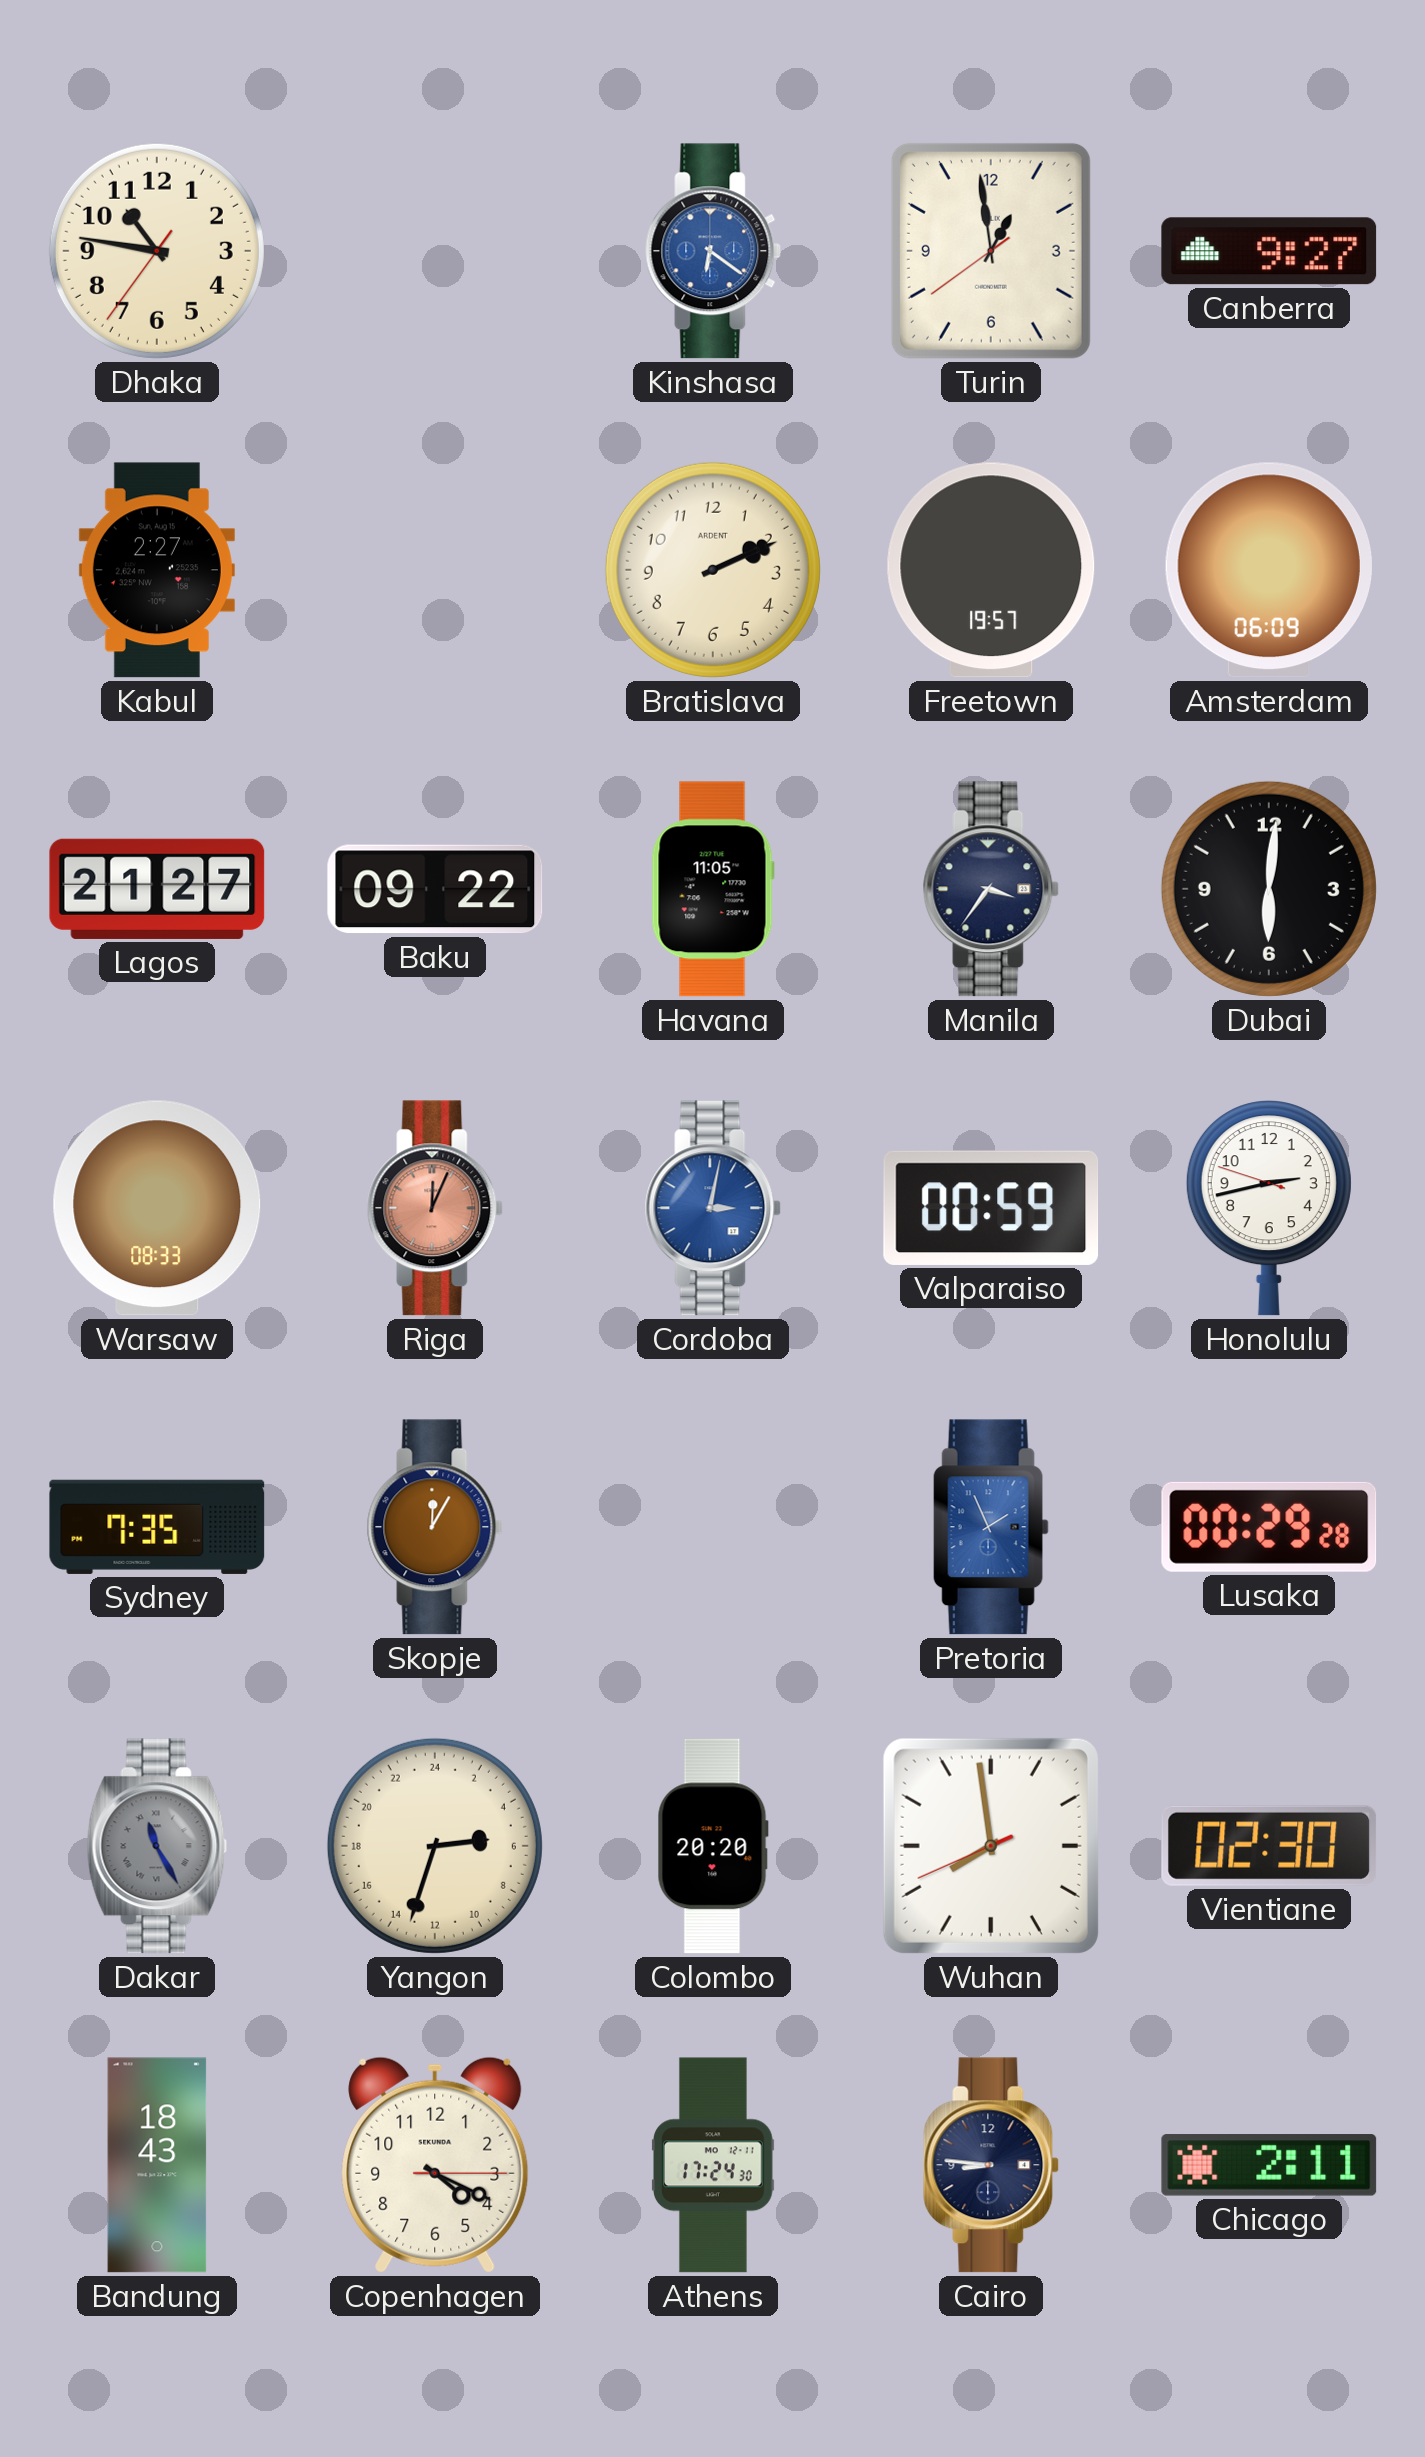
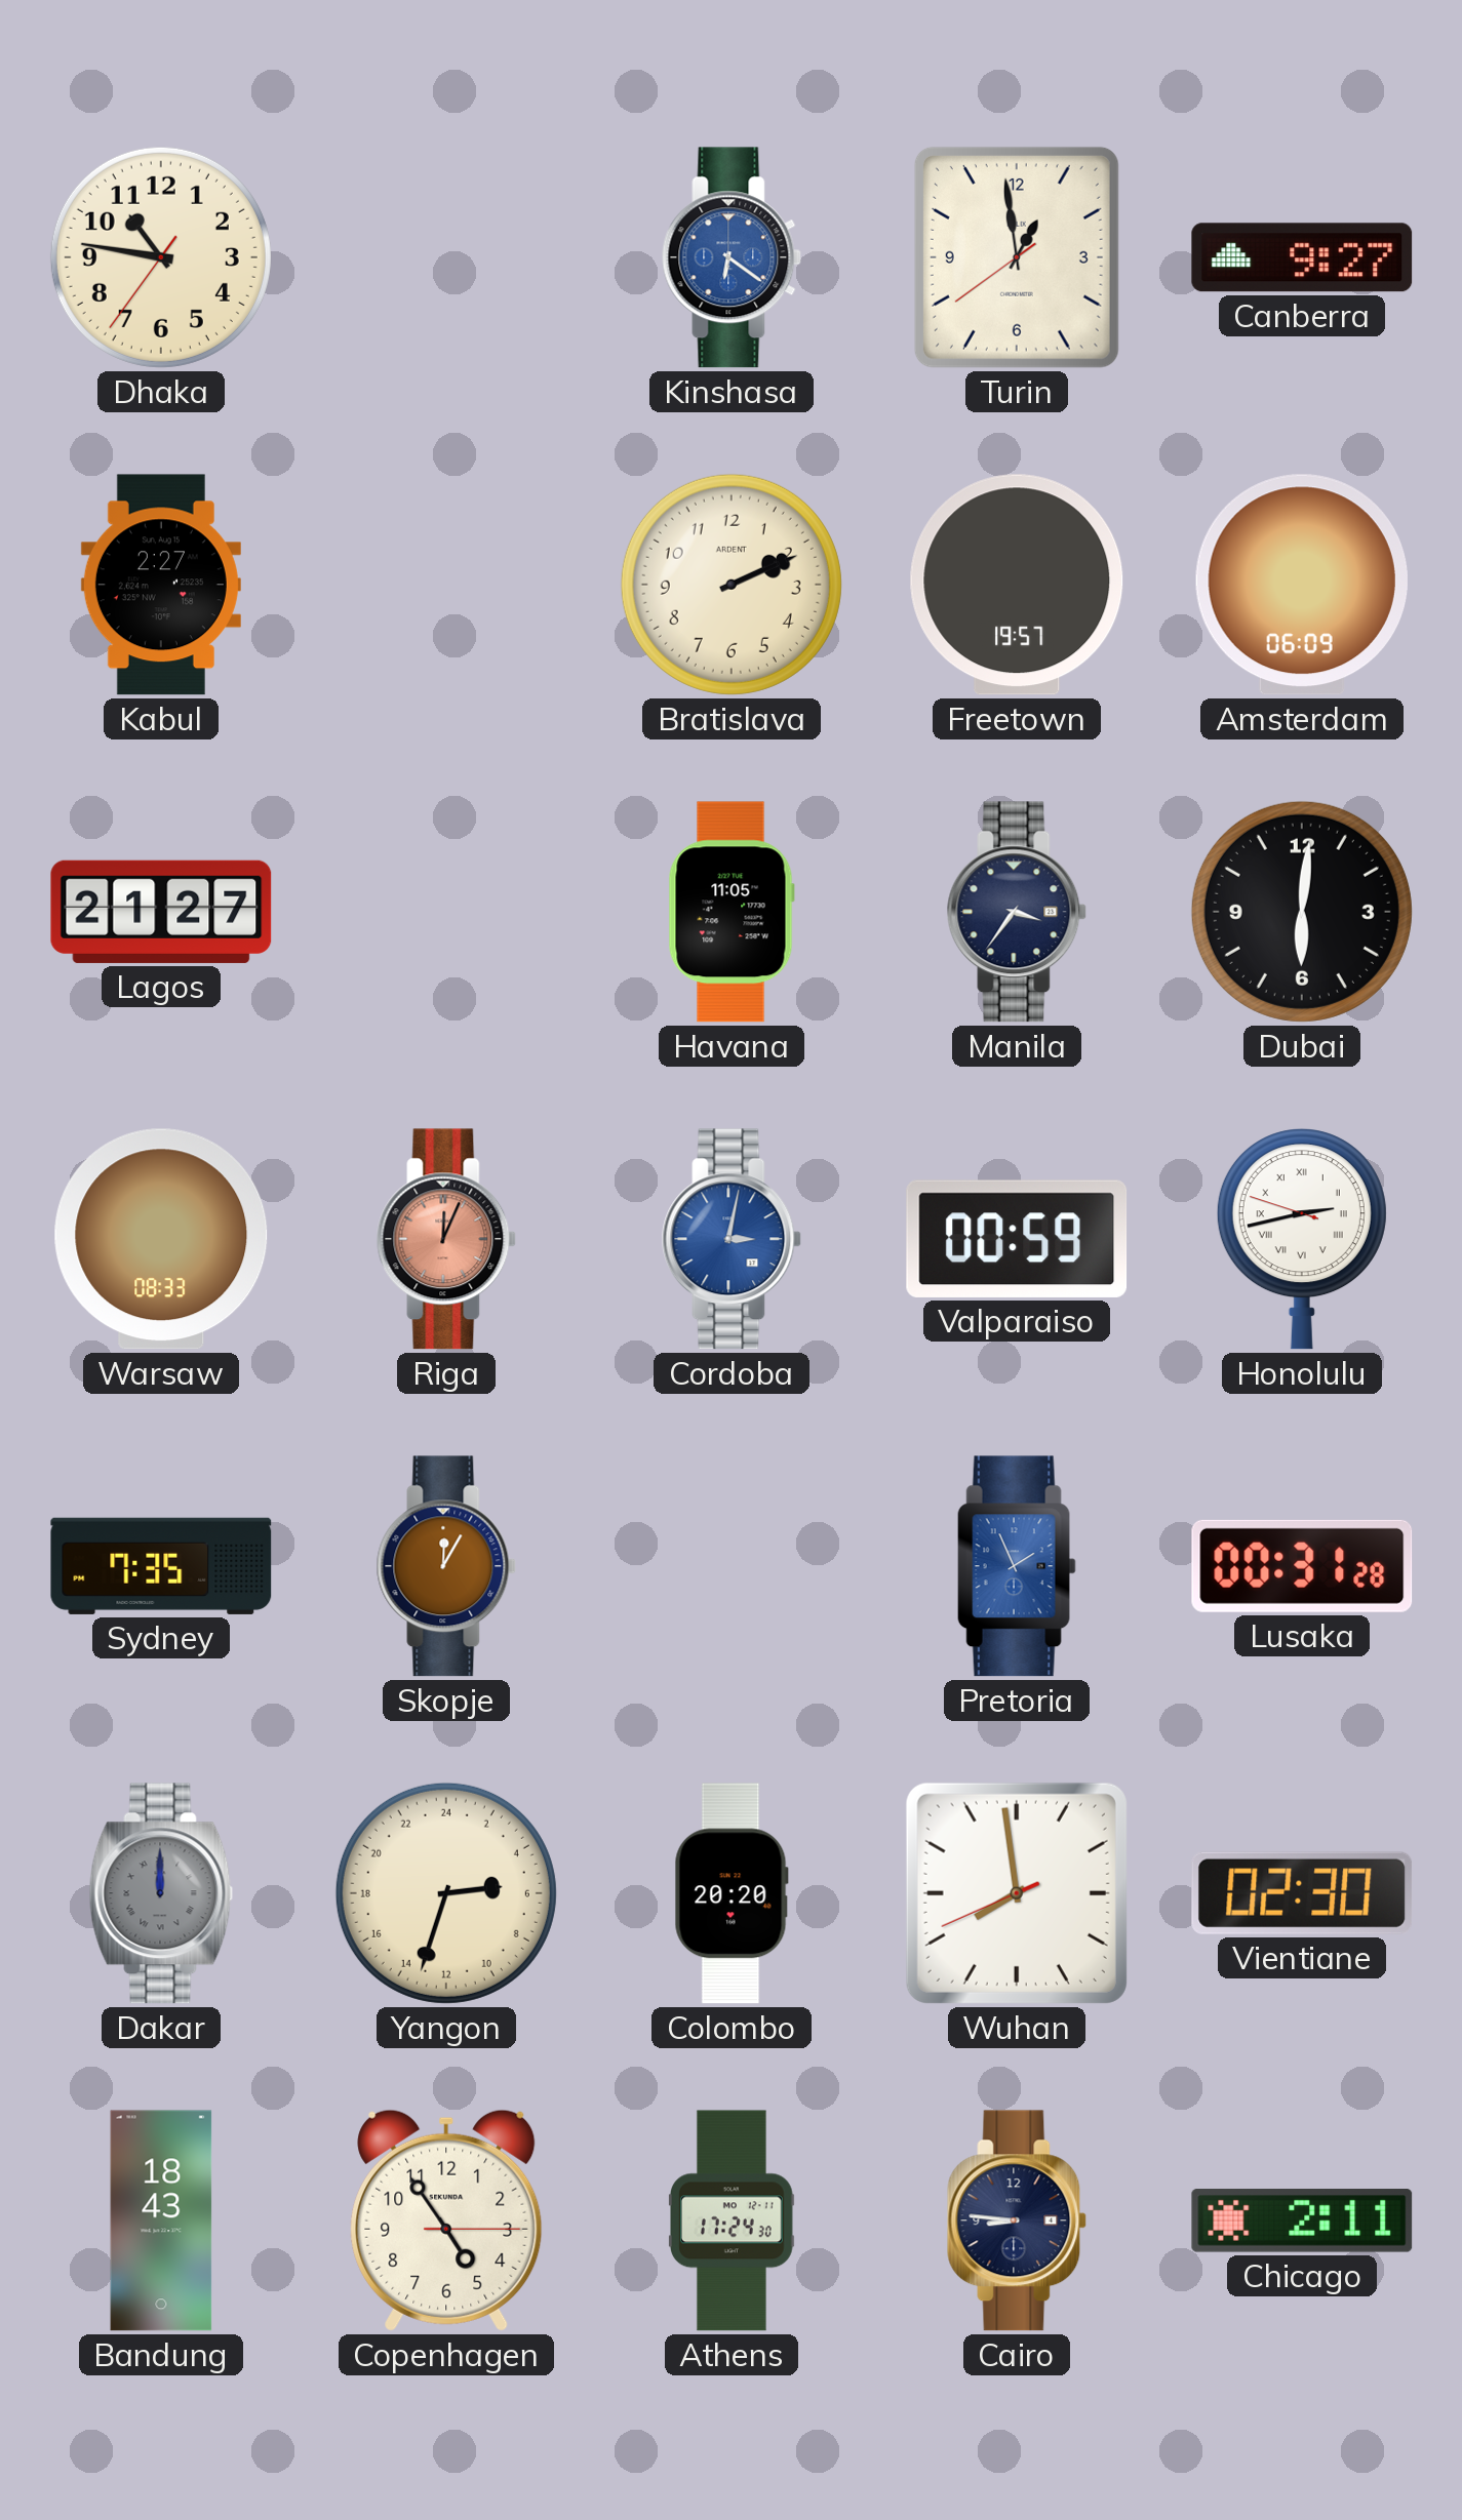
Baku: 09:22 -> none
Honolulu numerals: Arabic -> Roman
Lusaka: 00:29 -> 00:31
Dakar: 11:25 -> 12:00
Copenhagen: 4:19 -> 4:54
